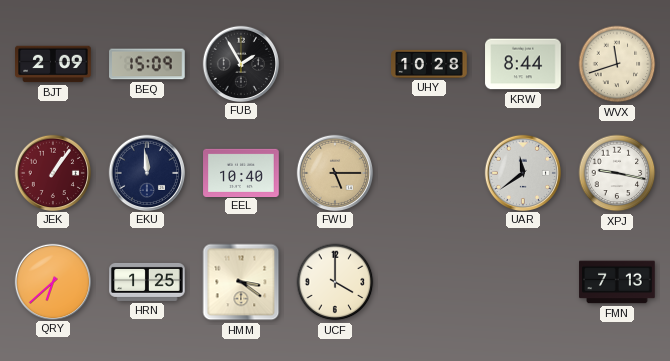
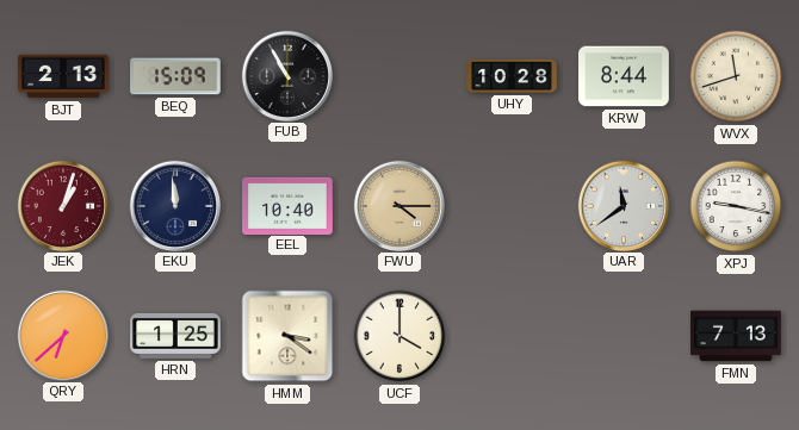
BJT: 2:09 -> 2:13
FUB: 1:55 -> 10:55
JEK: 1:06 -> 1:03
FWU: 5:15 -> 4:15
